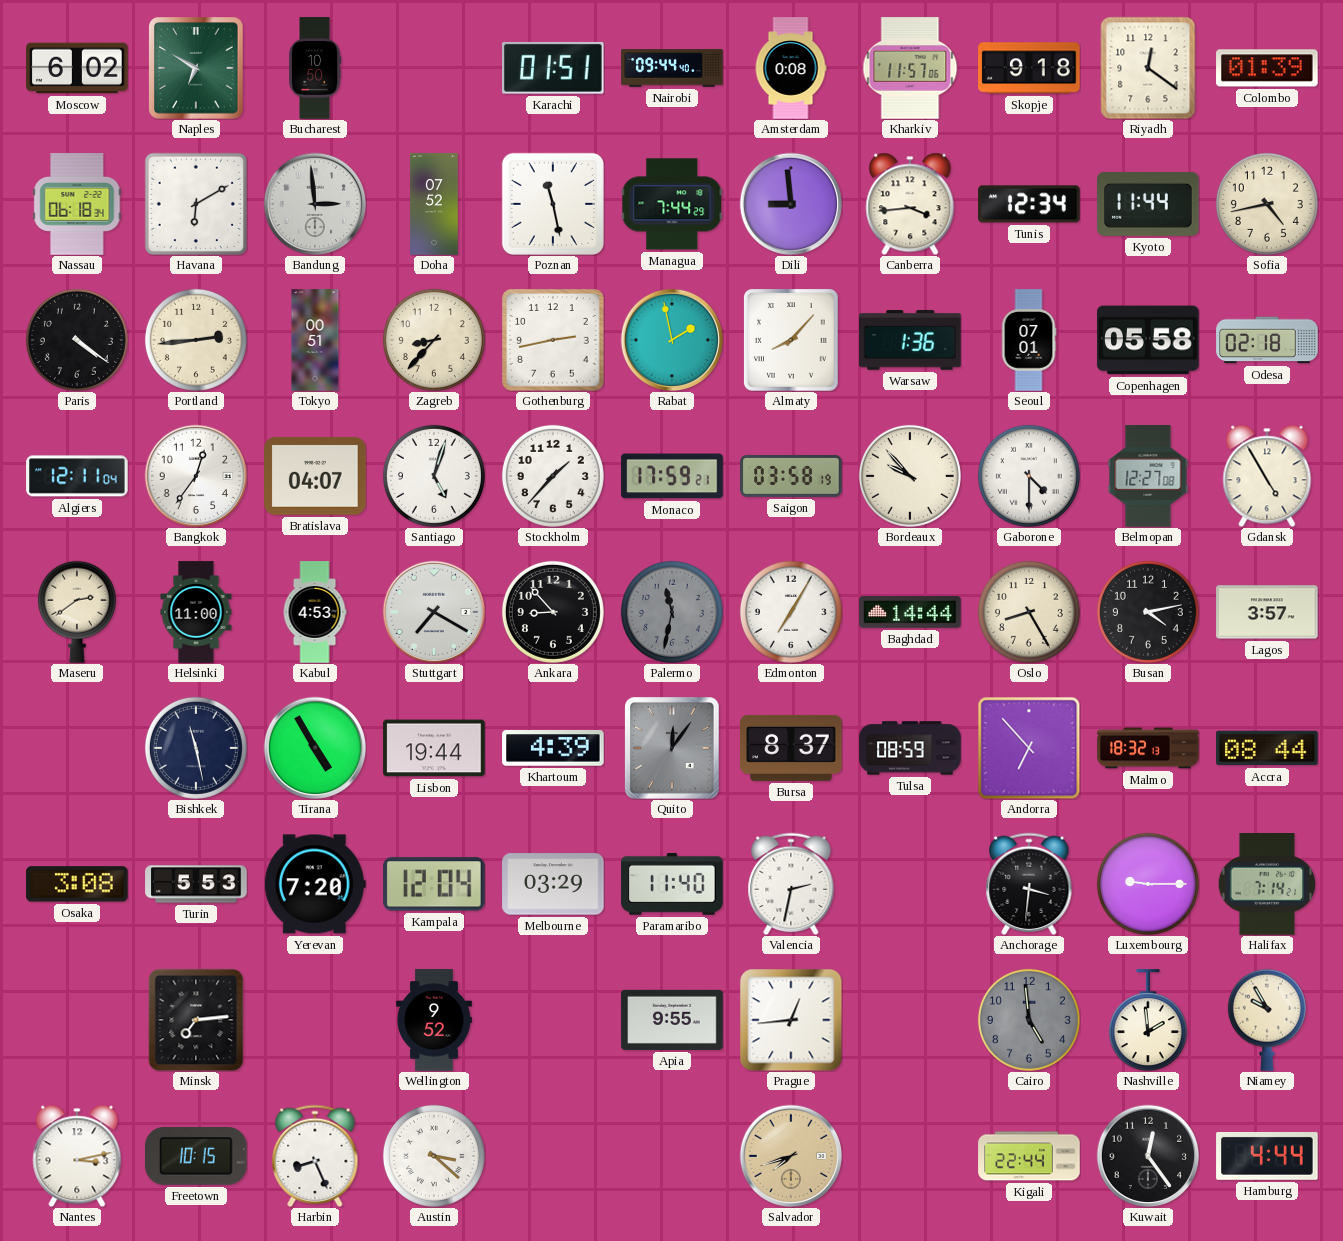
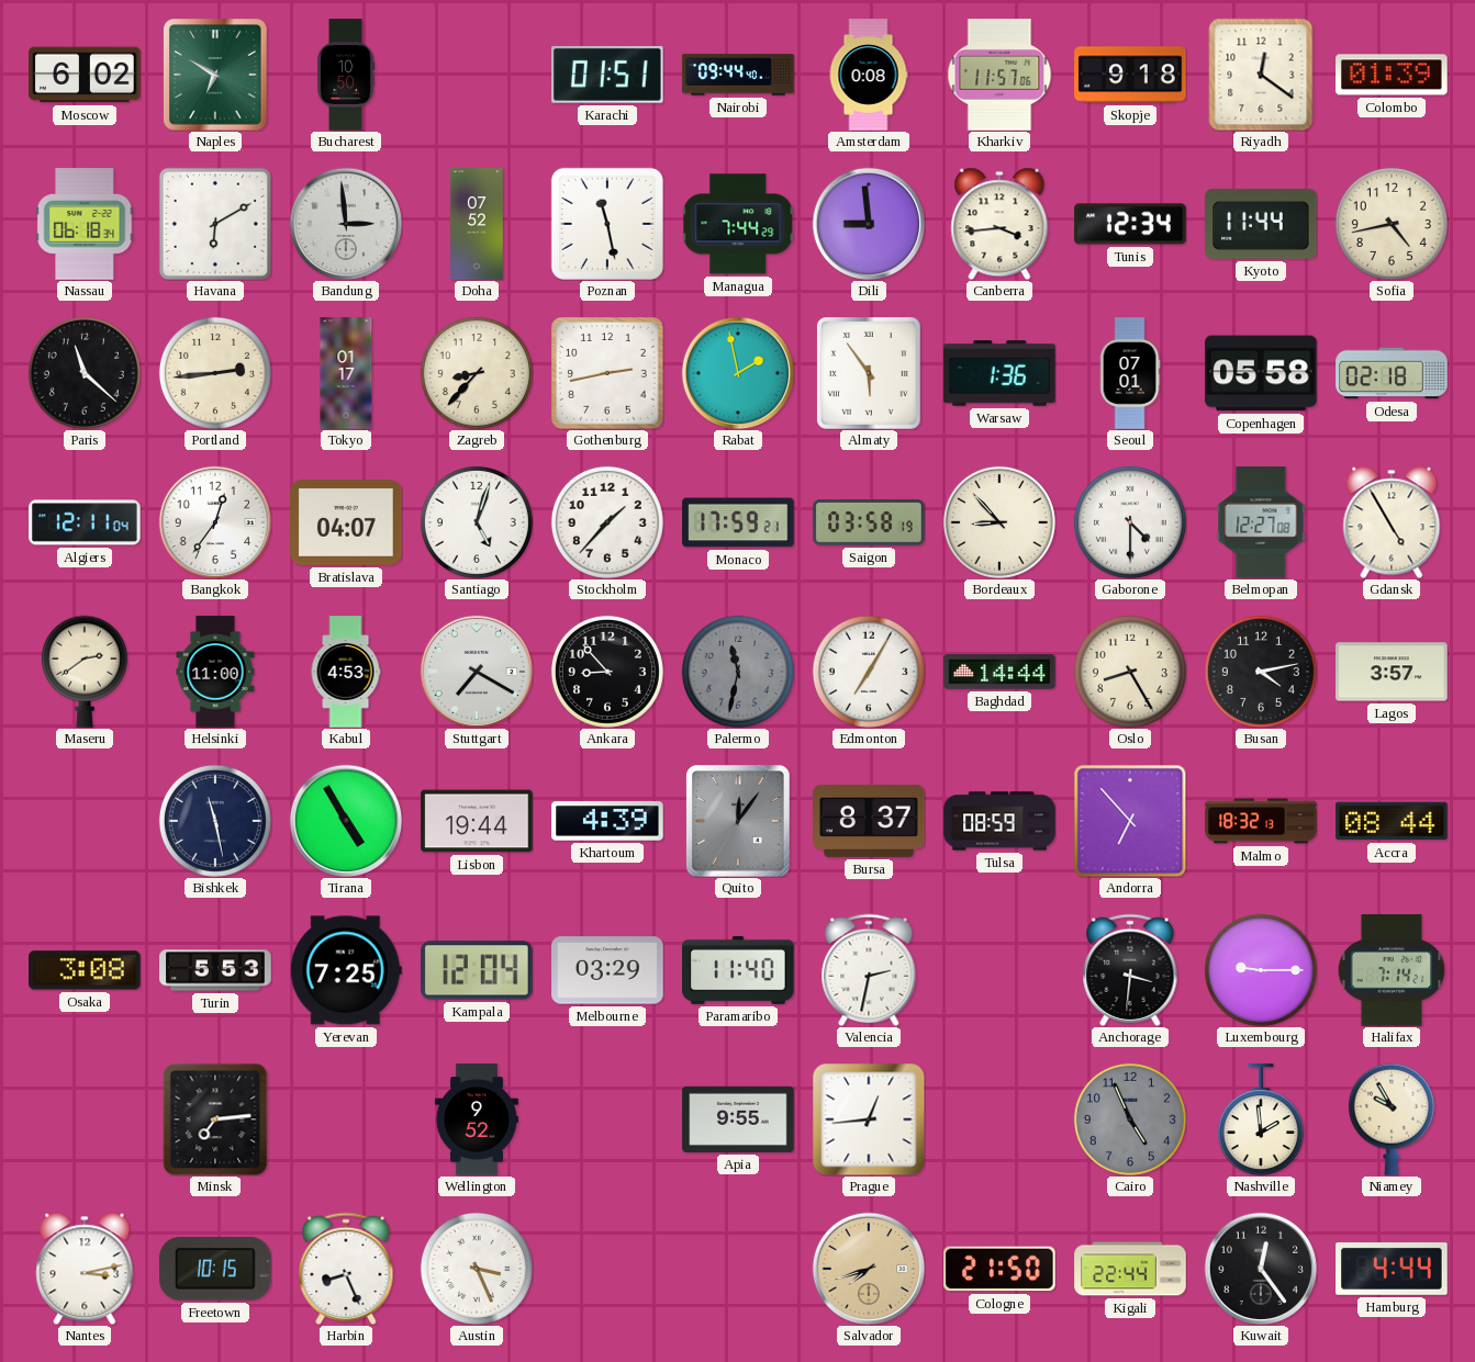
Paris: 4:21 -> 11:22
Tokyo: 00:51 -> 01:17
Almaty: 8:07 -> 5:54
Bordeaux: 9:53 -> 8:53
Yerevan: 7:20 -> 7:25
Cairo: 4:59 -> 4:56
Austin: 3:22 -> 3:26
Cologne: none -> 21:50
